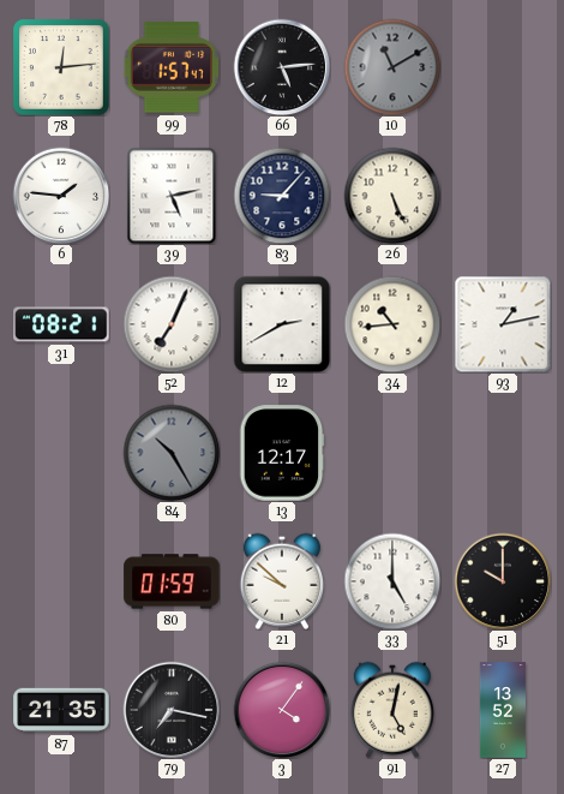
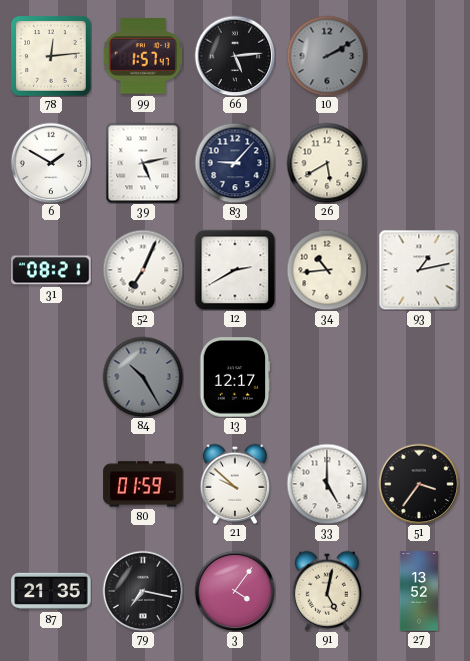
10: 11:10 -> 2:10
6: 1:46 -> 1:50
26: 5:26 -> 5:40
51: 10:00 -> 3:36
